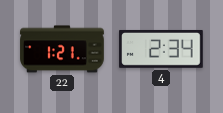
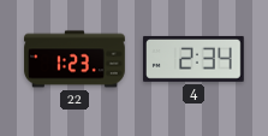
22: 1:21 -> 1:23
